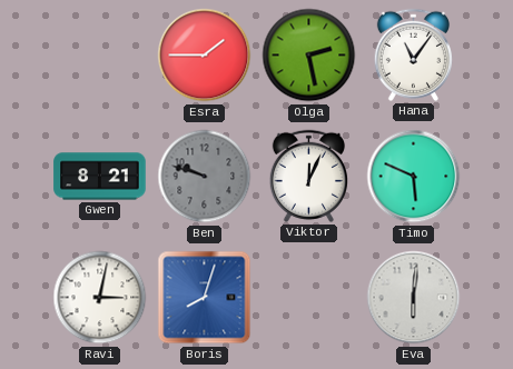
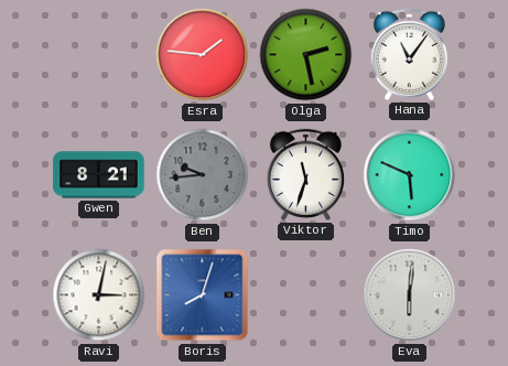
Esra: 1:45 -> 1:46
Ben: 9:48 -> 9:44
Viktor: 12:04 -> 11:33
